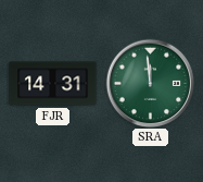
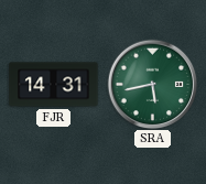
SRA: 11:59 -> 5:43
